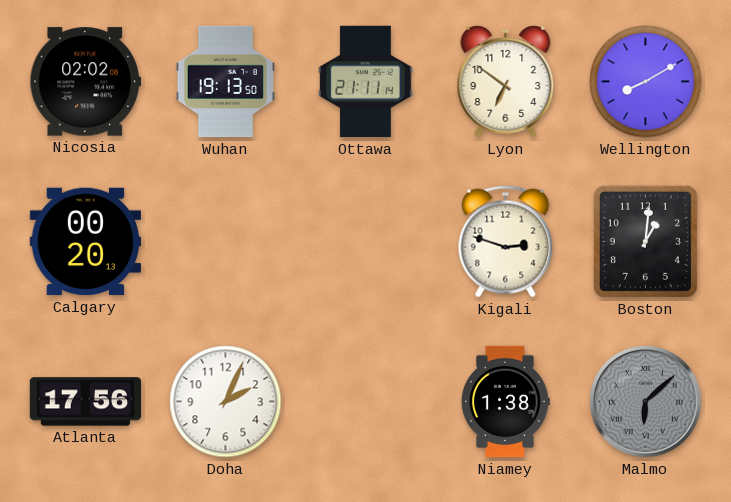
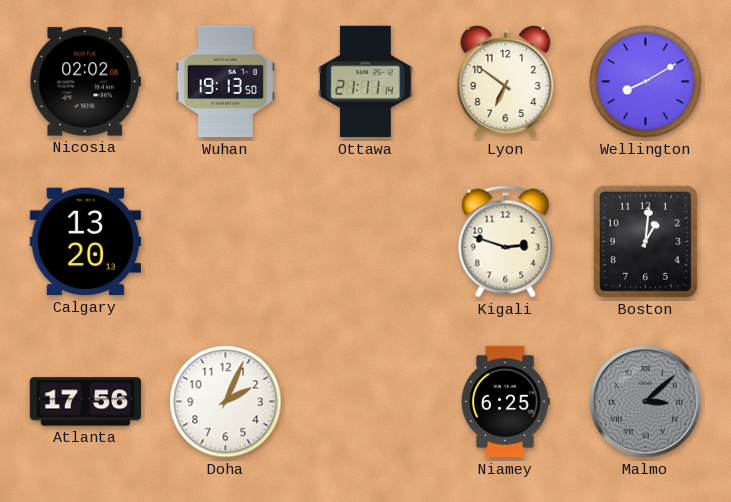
Calgary: 00:20 -> 13:20
Niamey: 1:38 -> 6:25
Malmo: 6:08 -> 3:08
